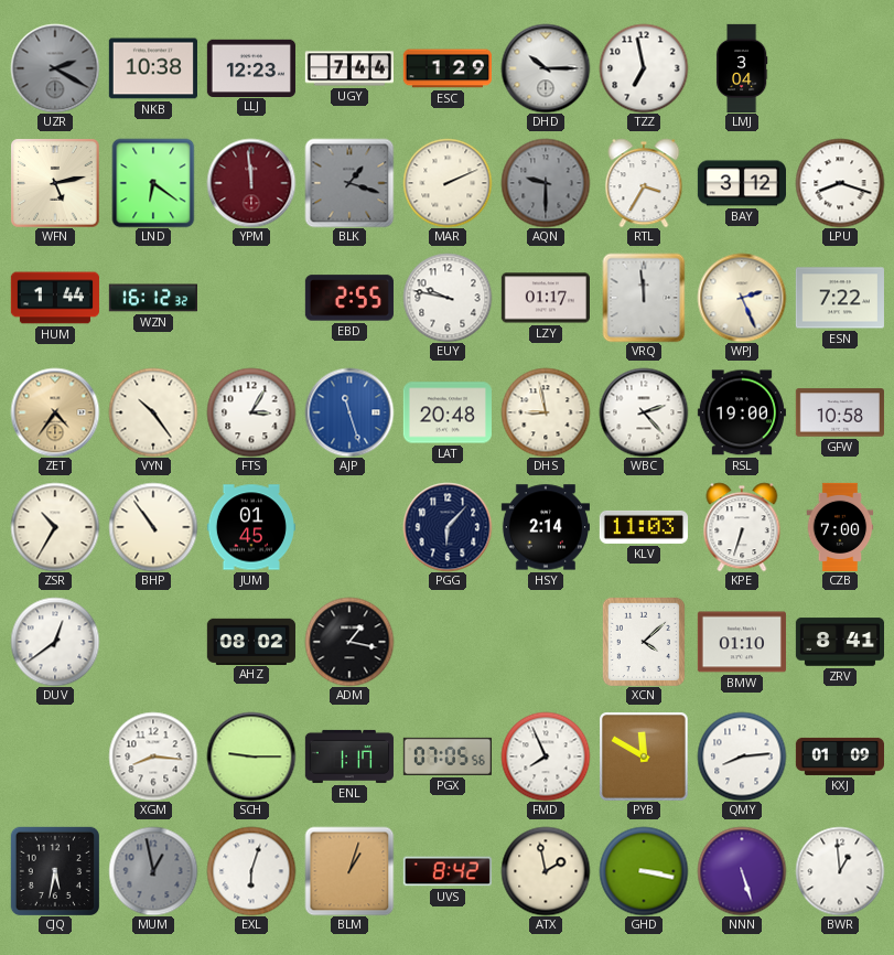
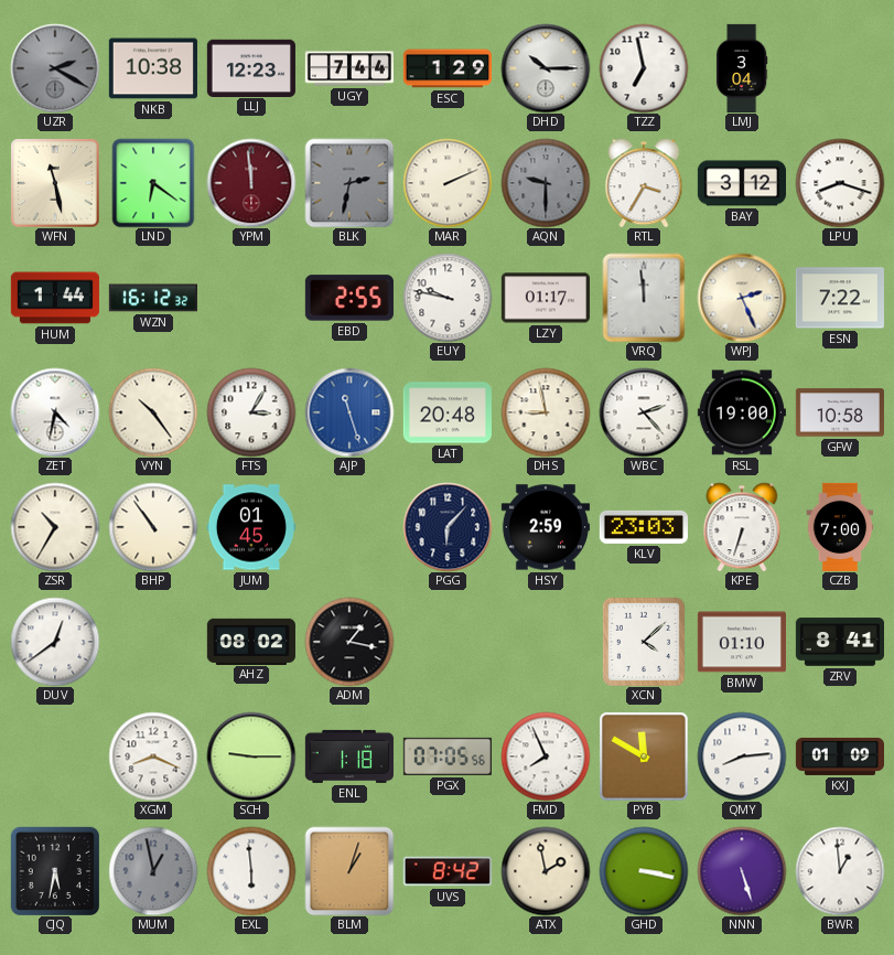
WFN: 5:13 -> 11:28
BLK: 1:18 -> 2:32
ZET: 4:36 -> 4:32
ZET dial: champagne -> white
HSY: 2:14 -> 2:59
KLV: 11:03 -> 23:03
XGM: 8:16 -> 8:19
ENL: 1:17 -> 1:18
EXL: 6:03 -> 5:59
